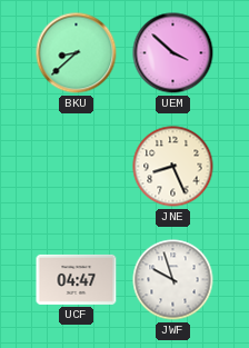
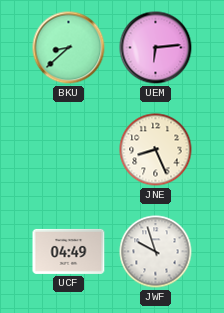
UEM: 3:52 -> 6:14
UCF: 04:47 -> 04:49
